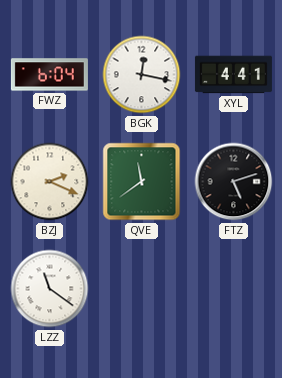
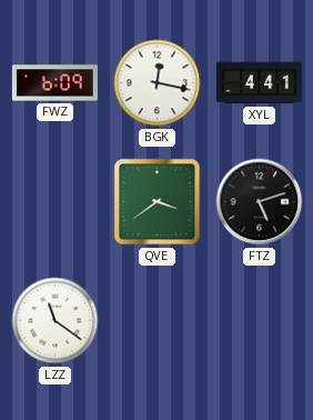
FWZ: 6:04 -> 6:09
BZJ: 2:19 -> none
QVE: 11:39 -> 3:39
